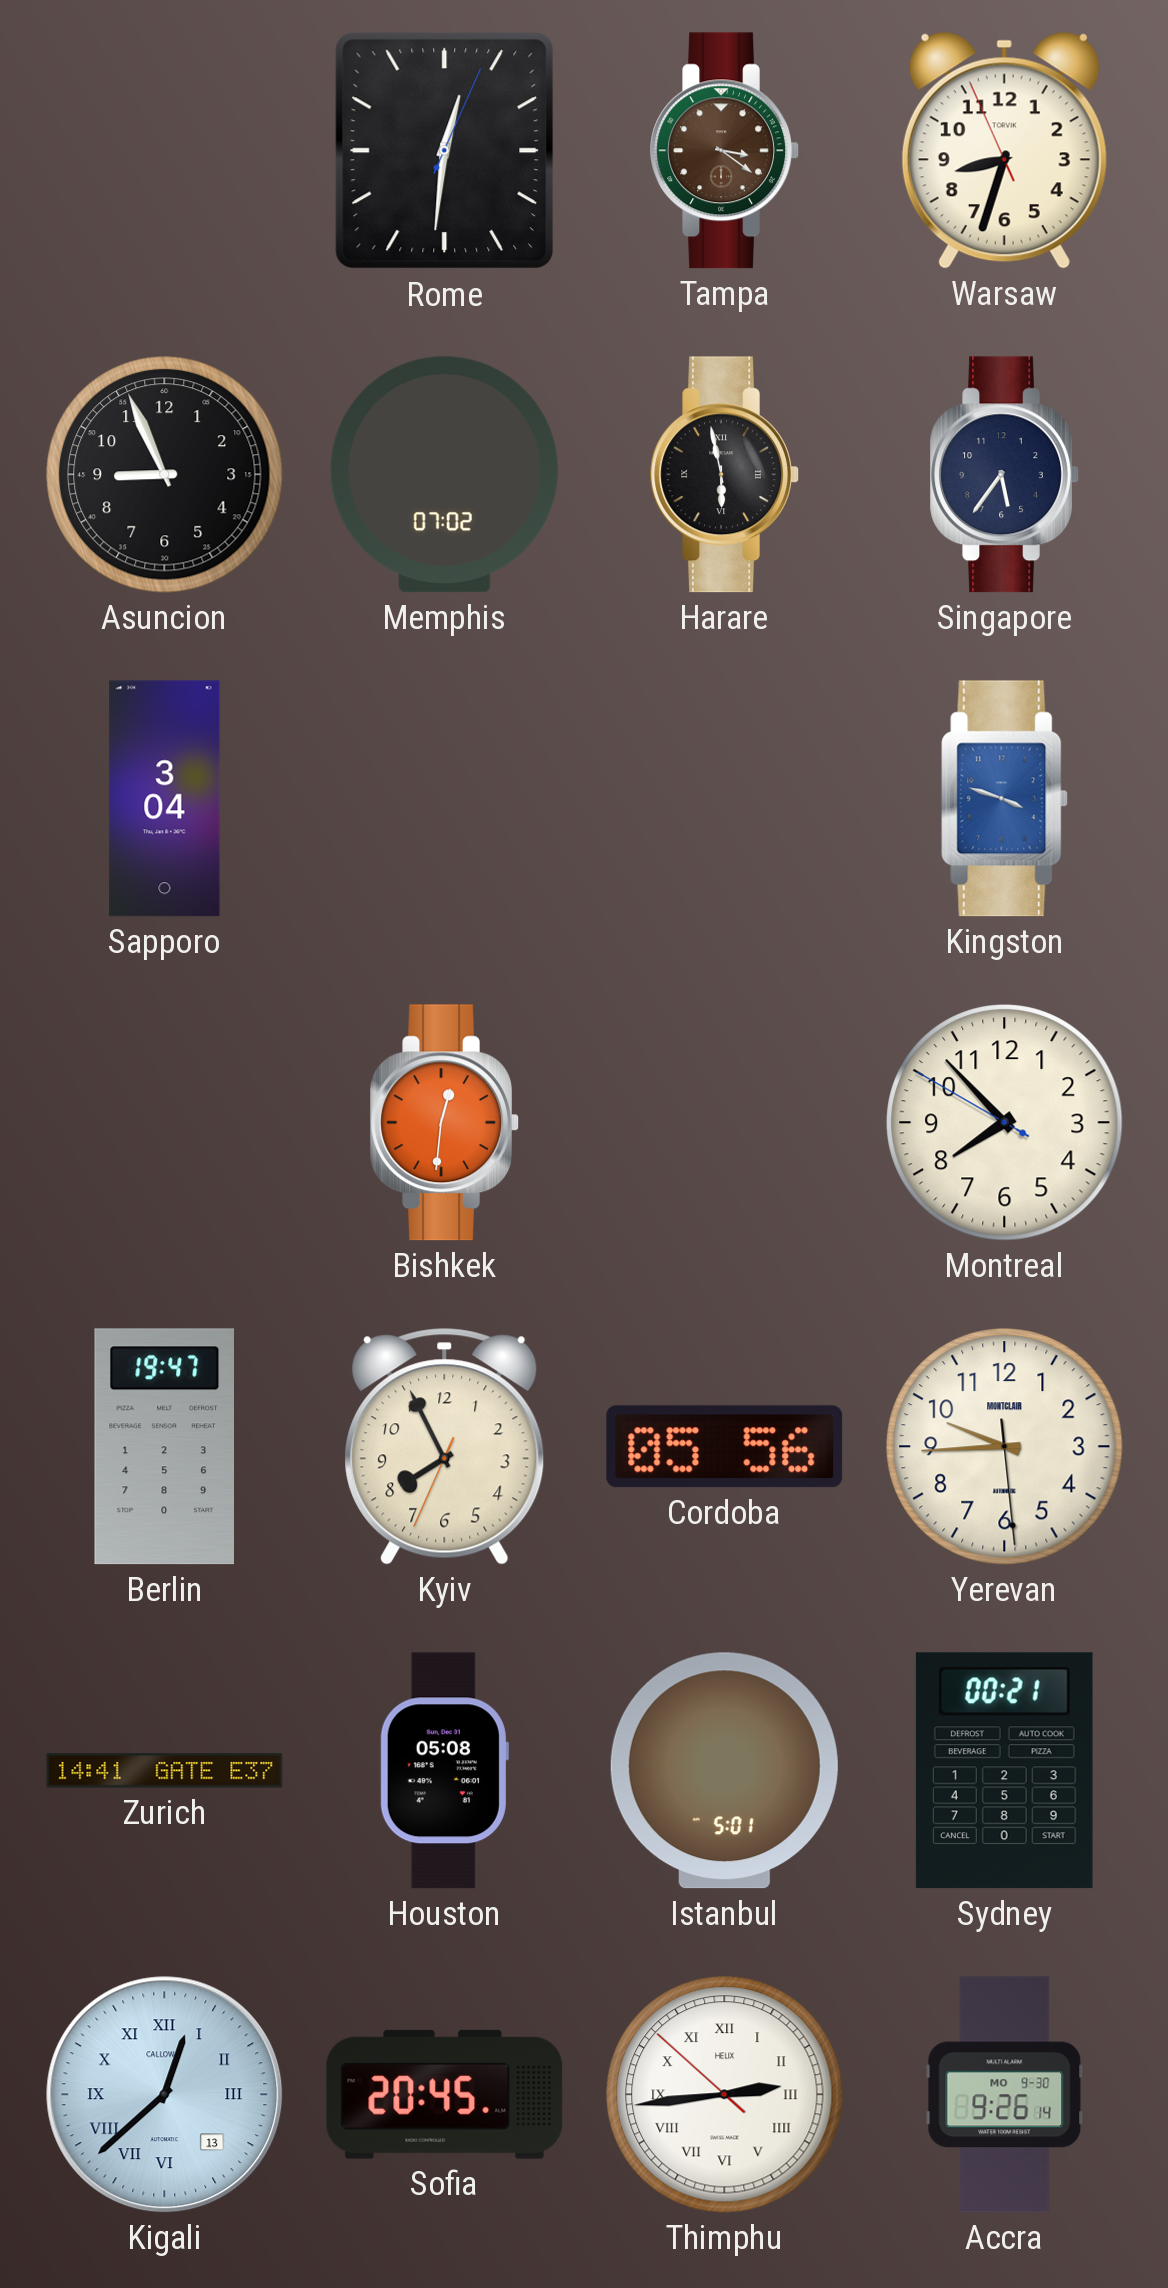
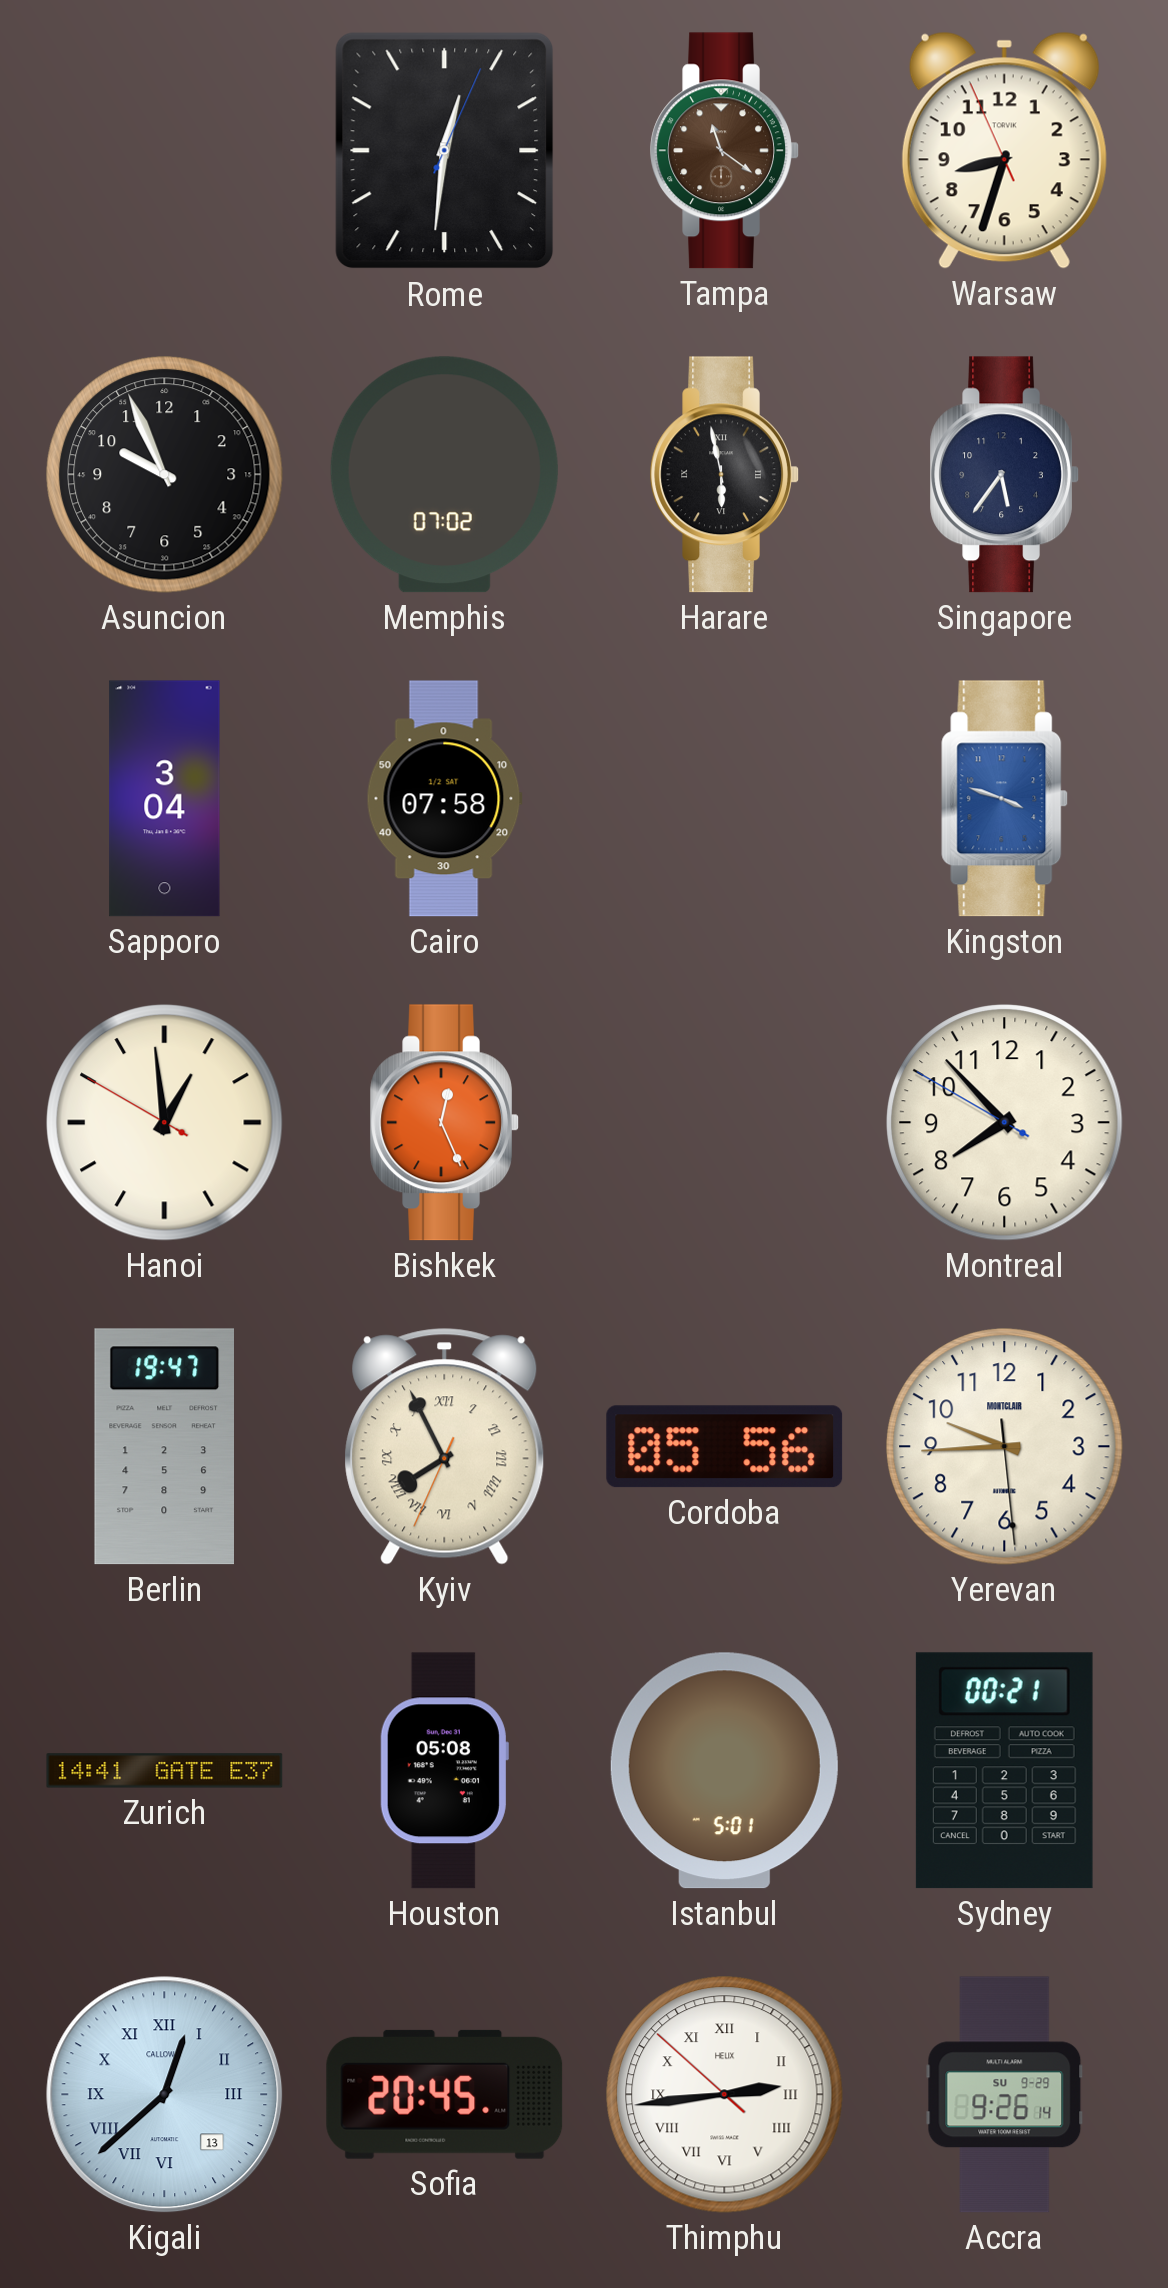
Tampa: 3:21 -> 11:21
Asuncion: 8:56 -> 9:56
Cairo: none -> 07:58
Hanoi: none -> 12:58
Bishkek: 12:31 -> 12:26
Kyiv numerals: Arabic -> Roman
Accra date: MO 9-30 -> SU 9-29
